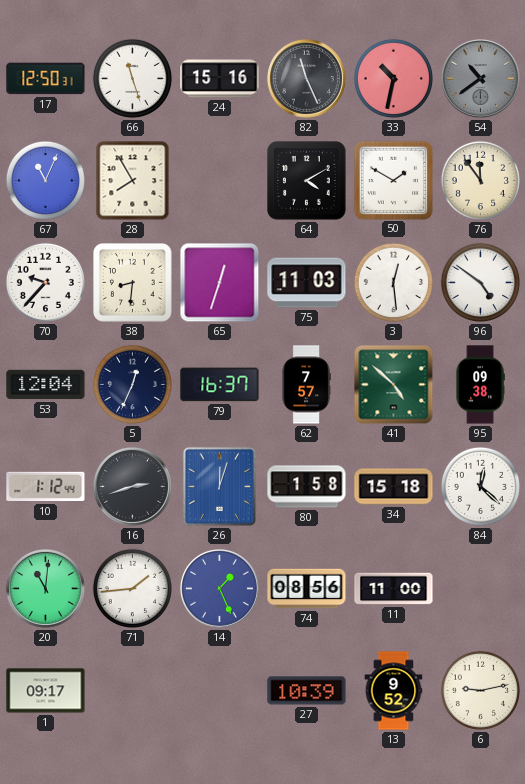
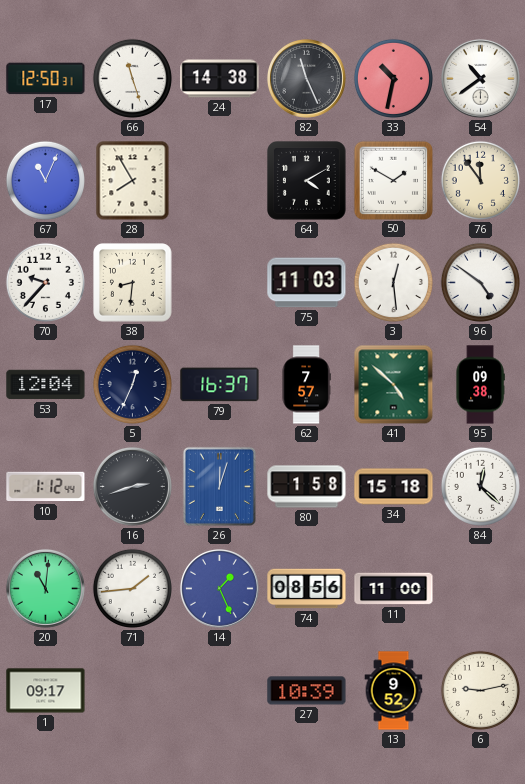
24: 15:16 -> 14:38
54 dial: grey -> white
65: 12:33 -> none
